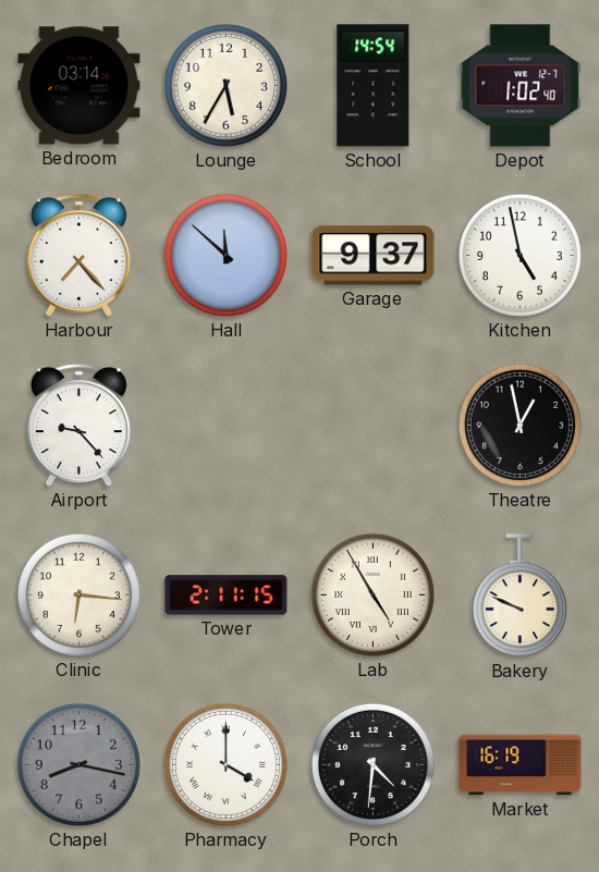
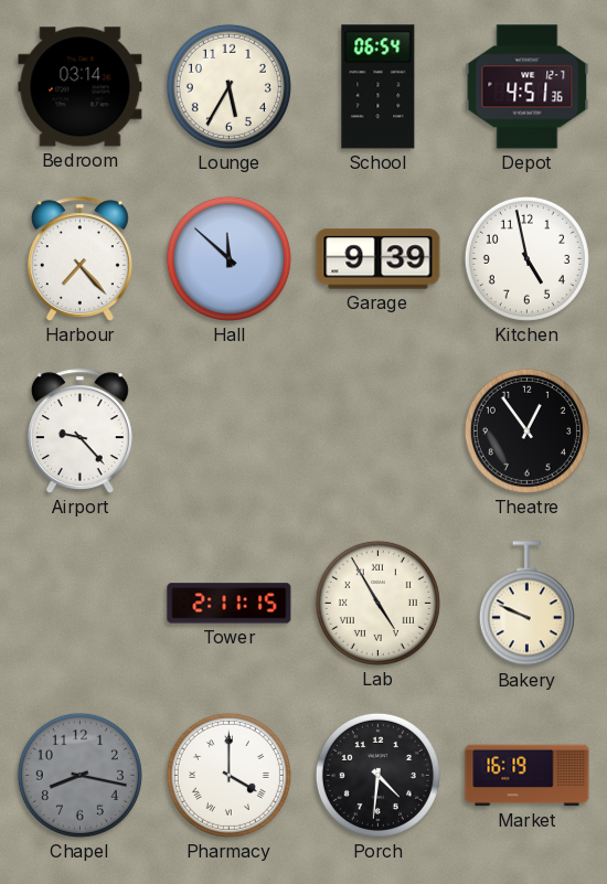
School: 14:54 -> 06:54
Depot: 1:02 -> 4:51
Garage: 9:37 -> 9:39
Theatre: 12:58 -> 12:54
Clinic: 6:16 -> none
